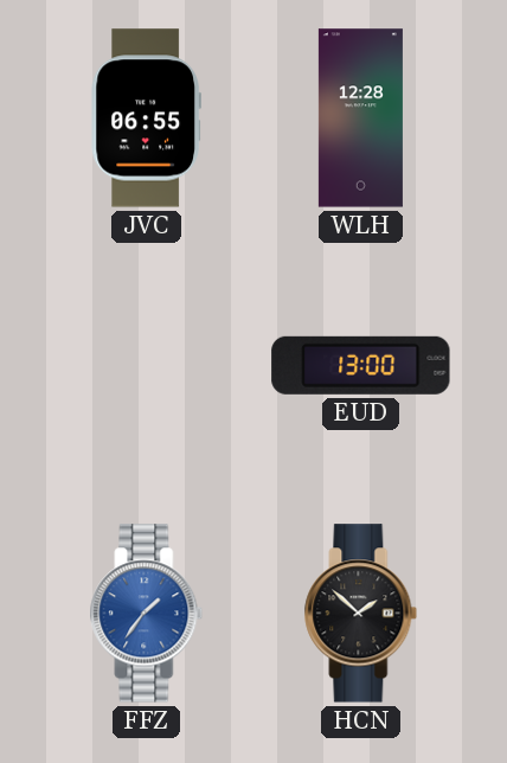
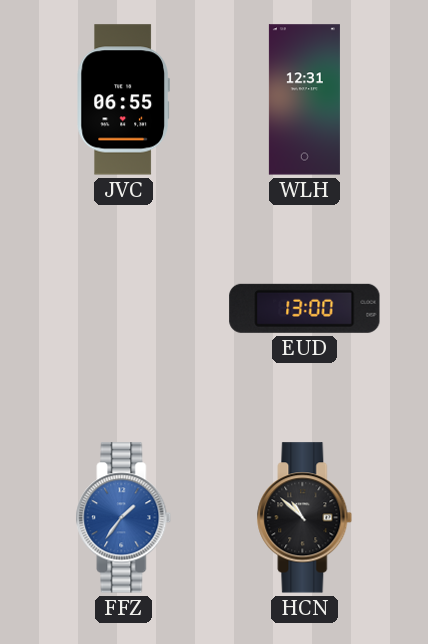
WLH: 12:28 -> 12:31
HCN: 1:52 -> 10:52
